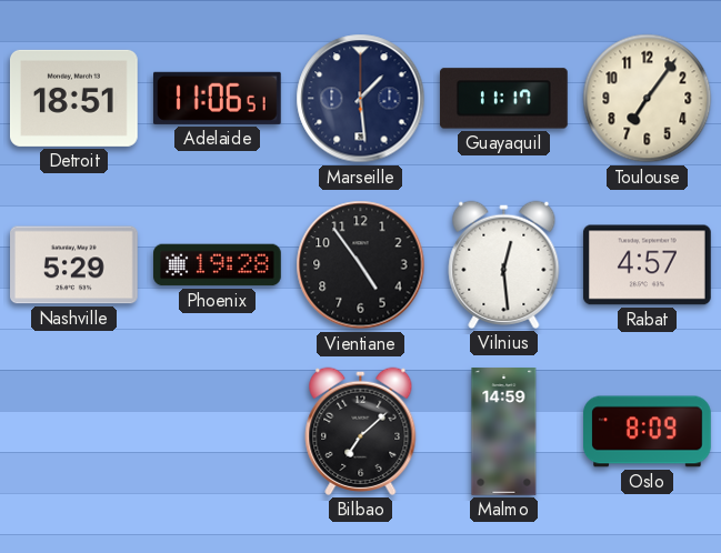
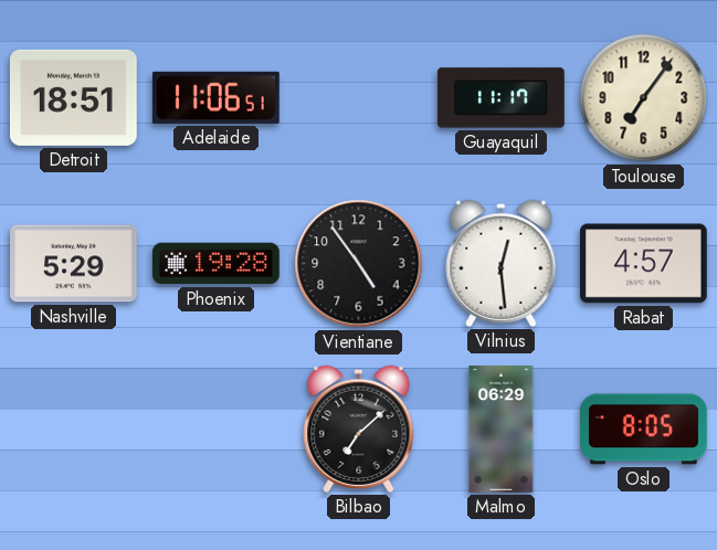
Marseille: 1:29 -> none
Malmo: 14:59 -> 06:29
Oslo: 8:09 -> 8:05
